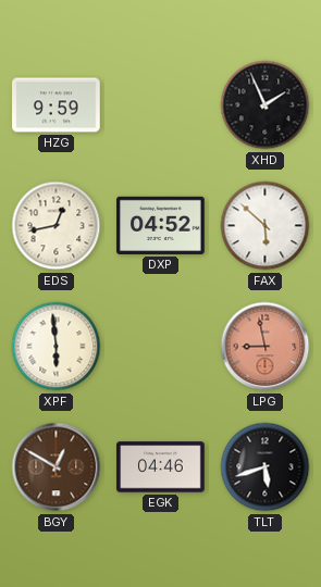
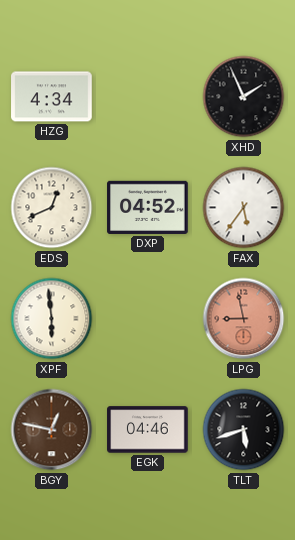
HZG: 9:59 -> 4:34
EDS: 12:43 -> 12:41
FAX: 5:52 -> 5:36
BGY: 12:50 -> 12:47
